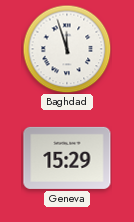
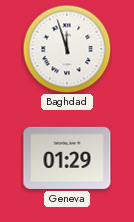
Geneva: 15:29 -> 01:29
